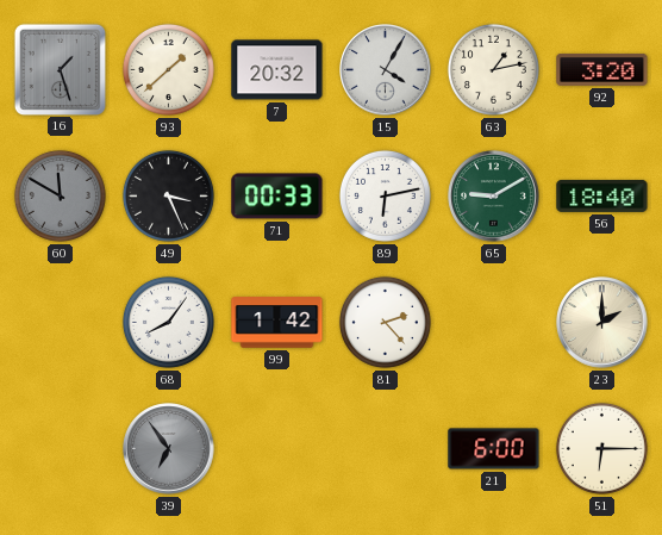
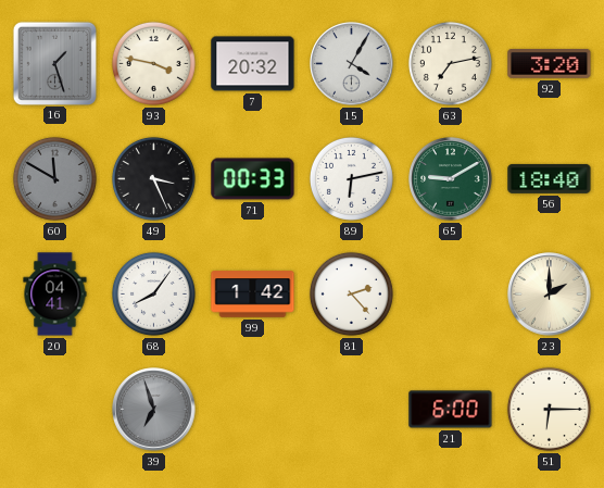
93: 1:38 -> 3:47
63: 1:13 -> 7:13
20: none -> 04:41
39: 6:54 -> 6:57
